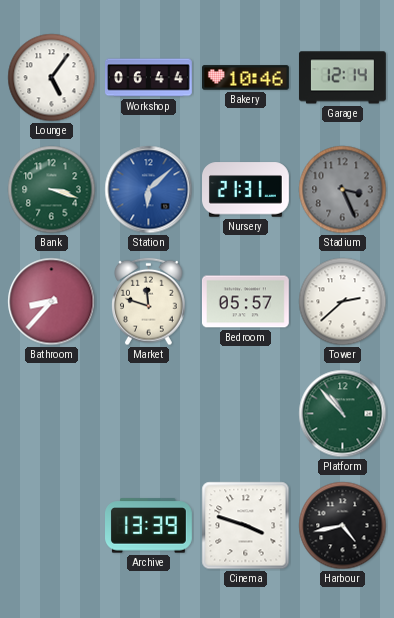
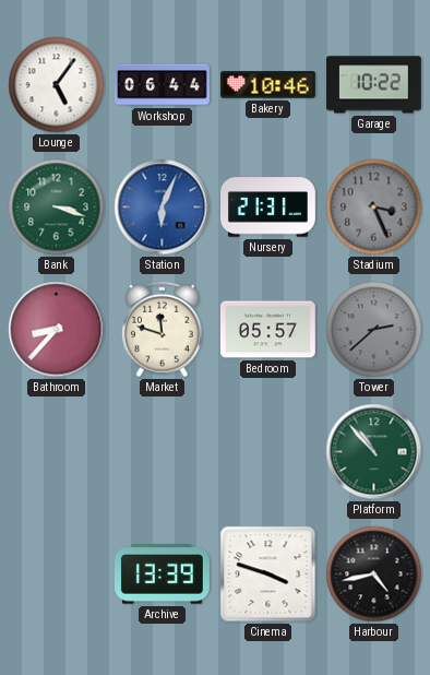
Garage: 12:14 -> 10:22
Station: 6:08 -> 6:04
Tower dial: white -> grey
